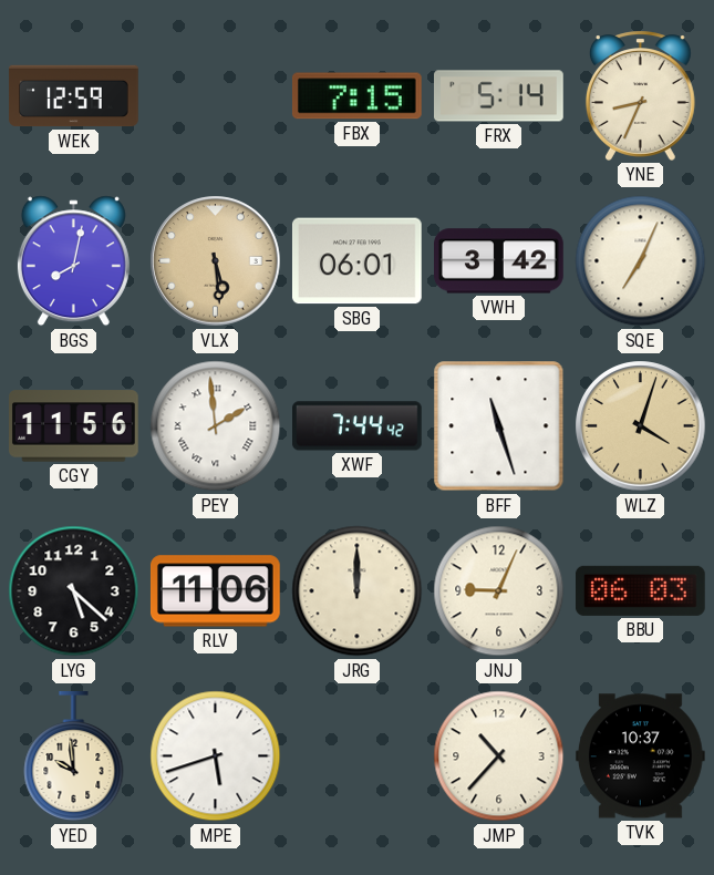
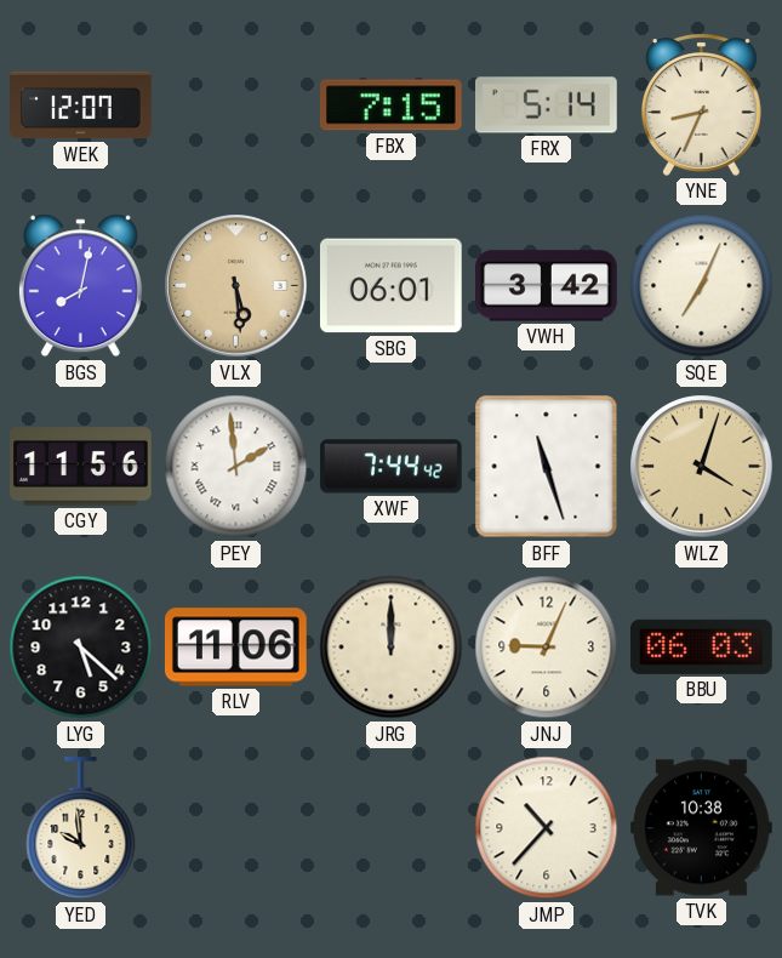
WEK: 12:59 -> 12:07
MPE: 5:42 -> none
TVK: 10:37 -> 10:38
